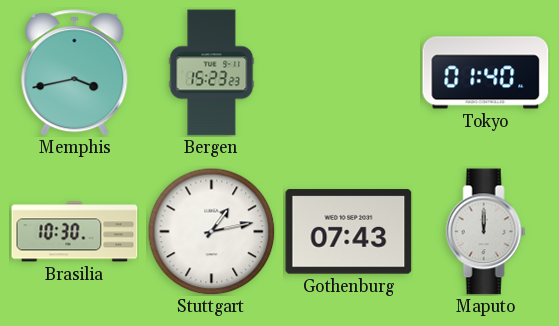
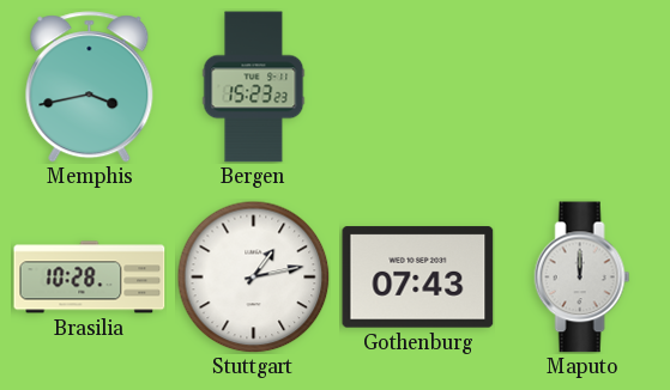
Tokyo: 01:40 -> none
Brasilia: 10:30 -> 10:28
